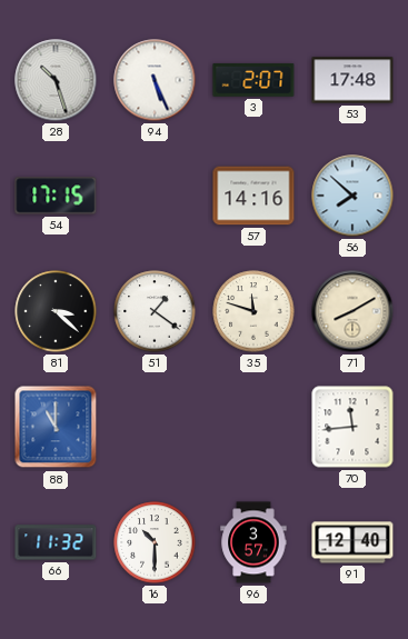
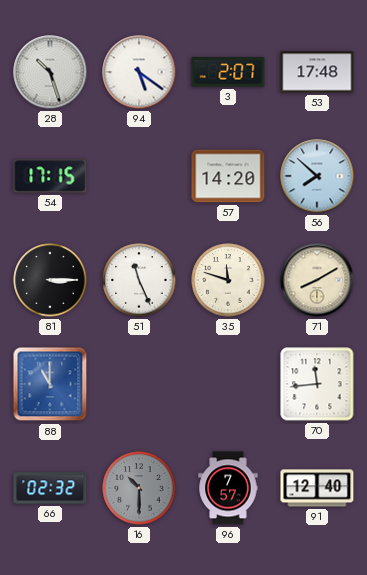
94: 5:26 -> 5:21
57: 14:16 -> 14:20
81: 3:22 -> 3:15
51: 1:21 -> 11:26
66: 11:32 -> 02:32
16 dial: white -> grey
96: 3:57 -> 7:57
